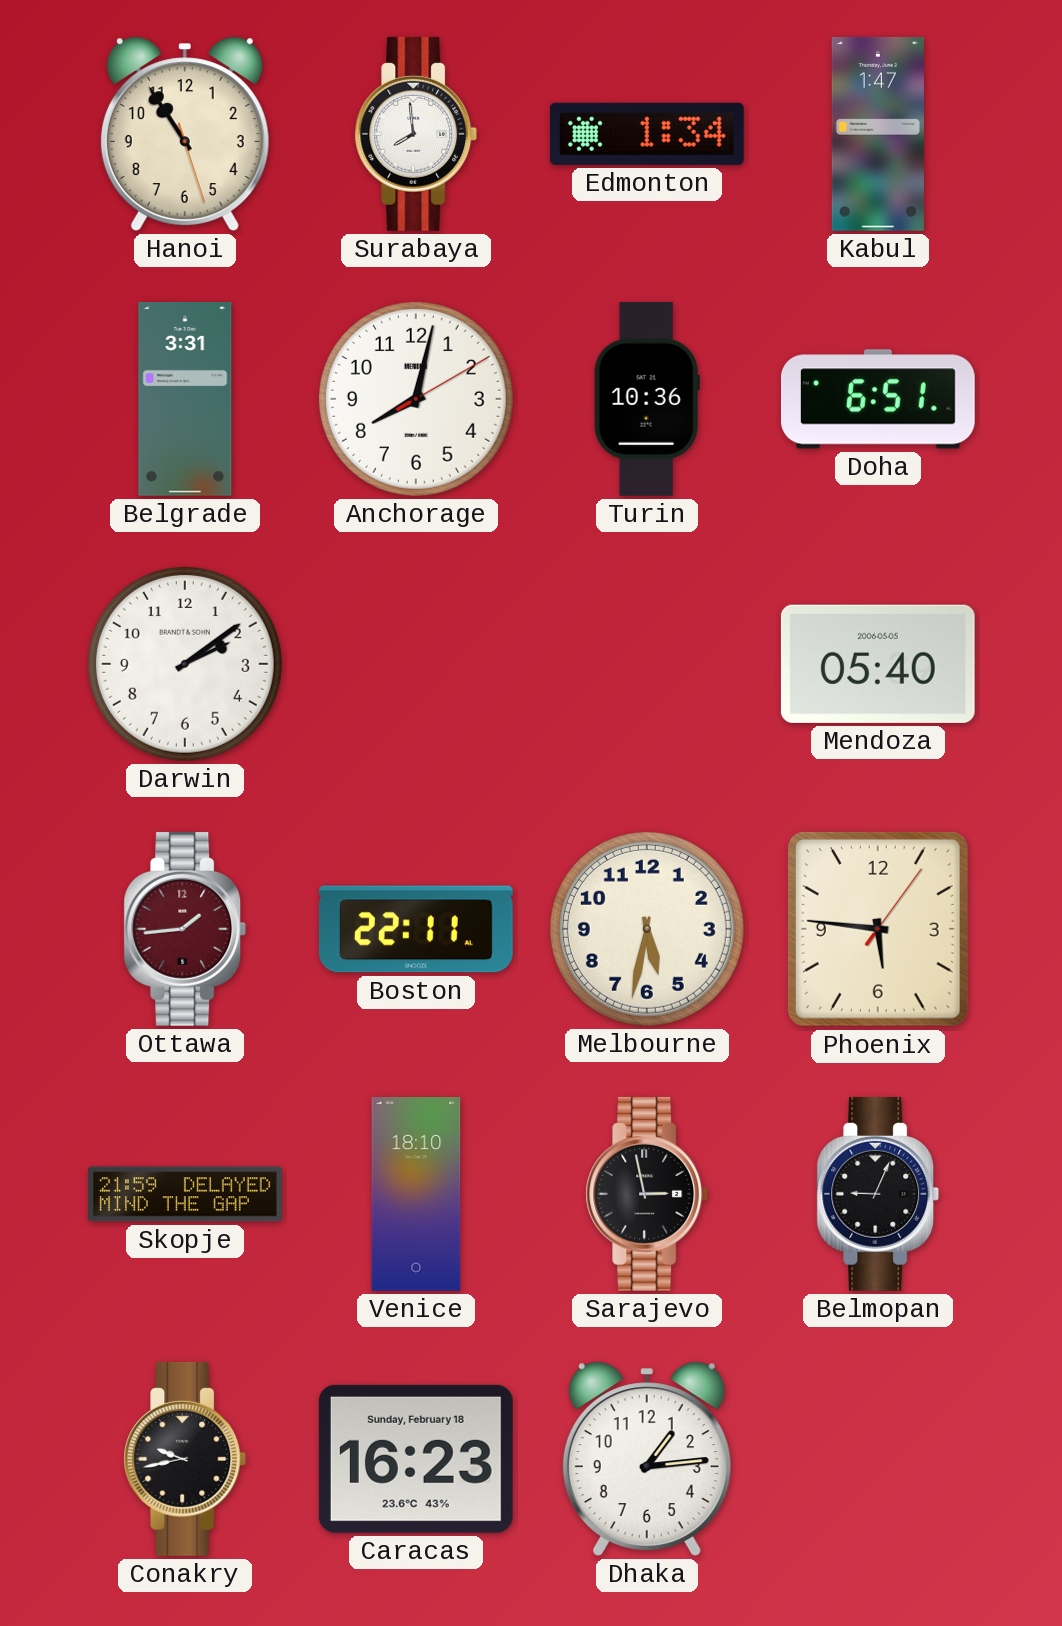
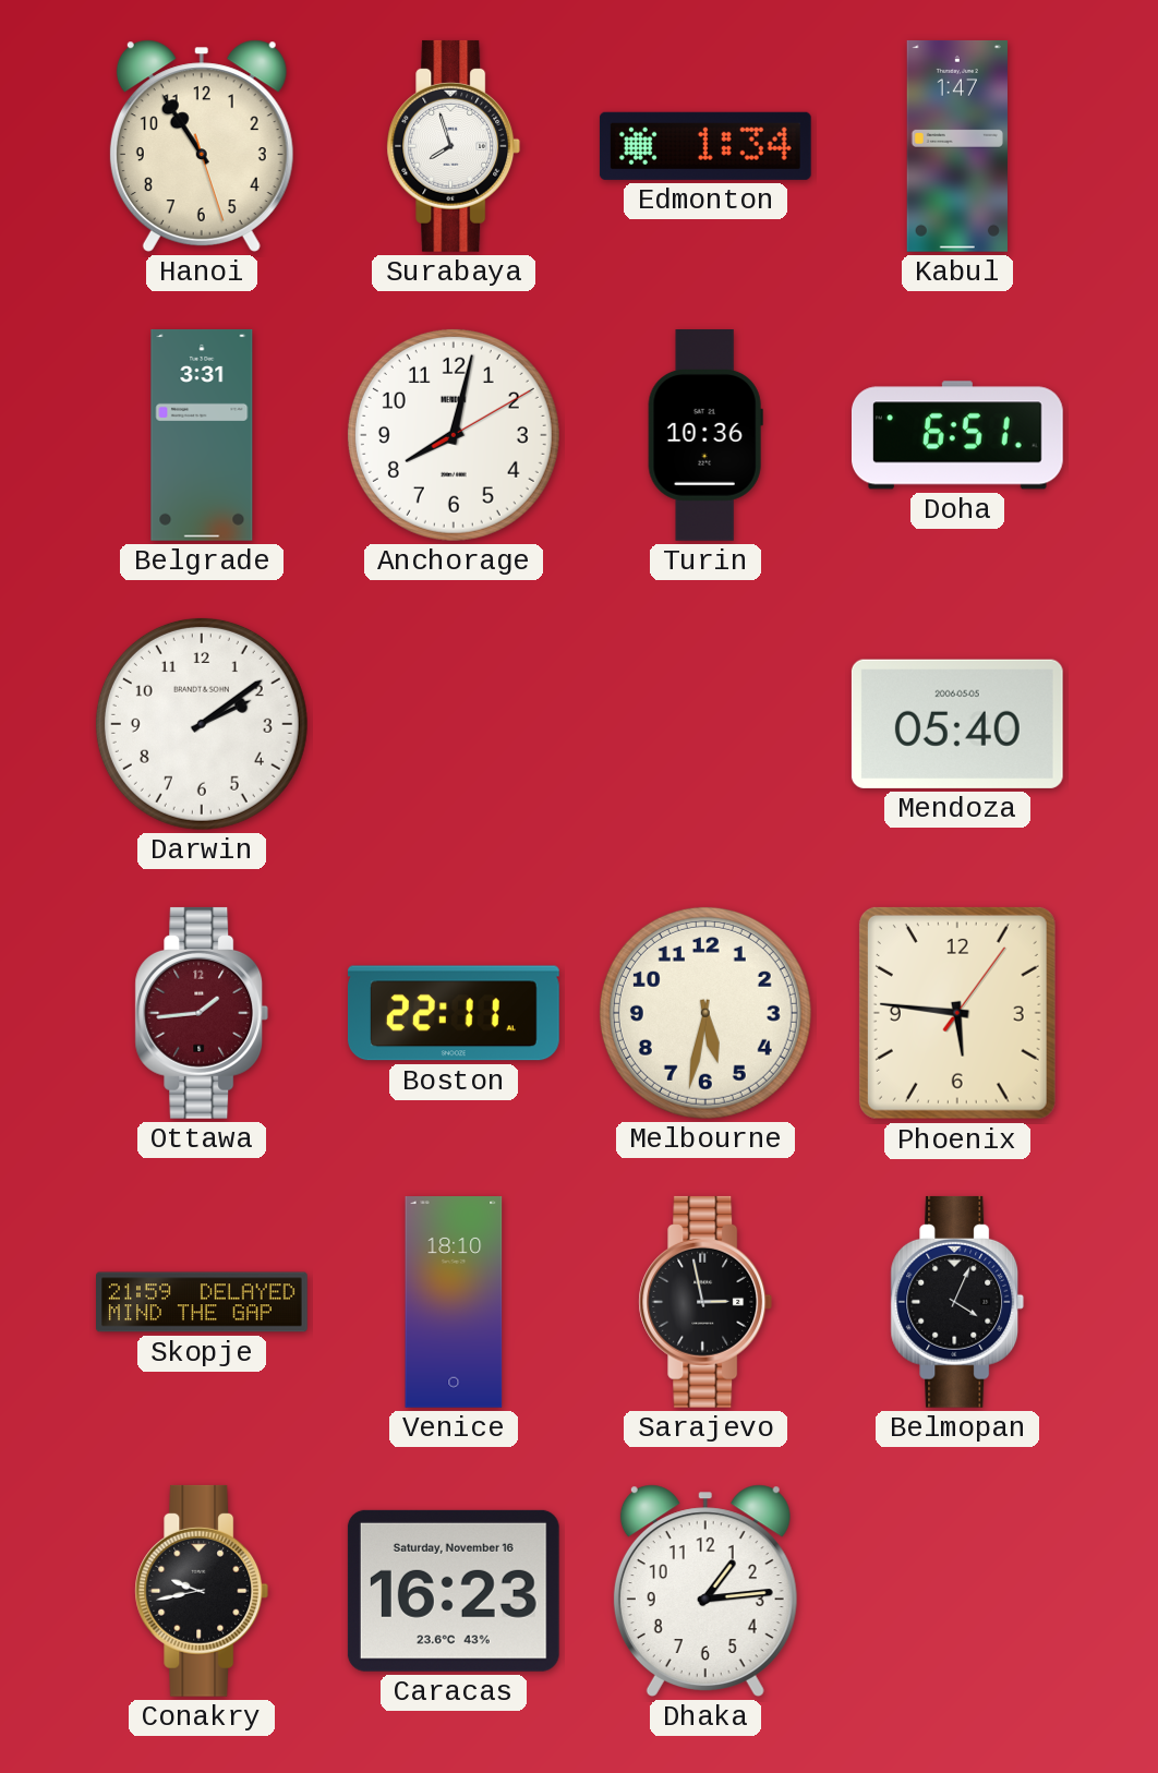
Surabaya: 7:59 -> 7:57
Belmopan: 9:04 -> 4:04
Caracas date: Sunday, February 18 -> Saturday, November 16
